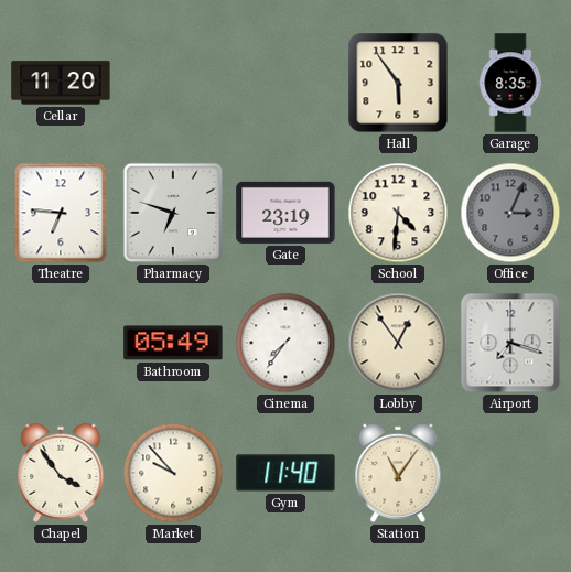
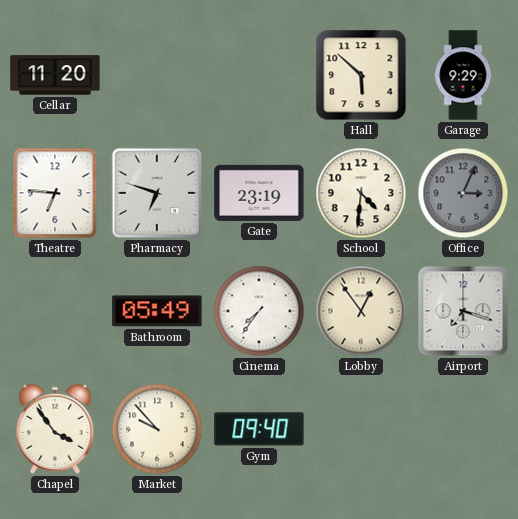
Hall: 5:54 -> 5:52
Garage: 8:35 -> 9:29
Gym: 11:40 -> 09:40
Station: 11:06 -> none
